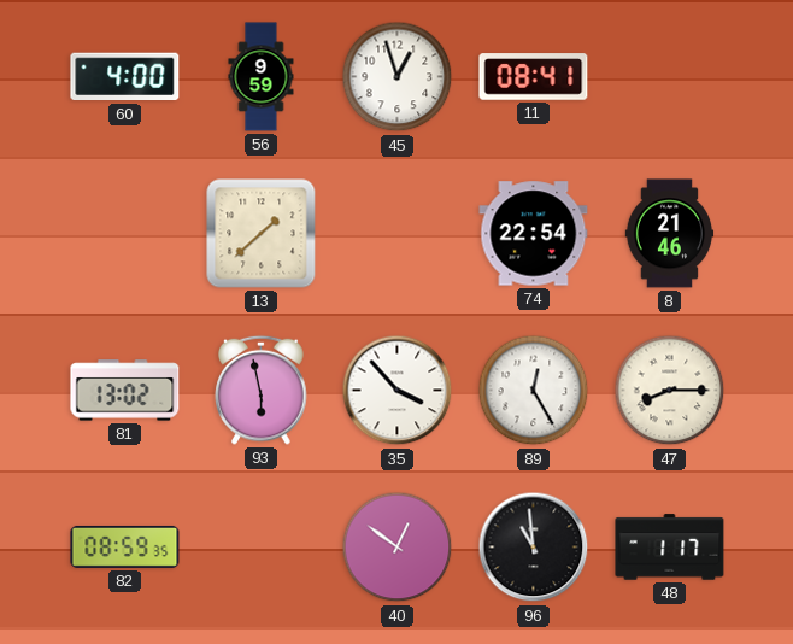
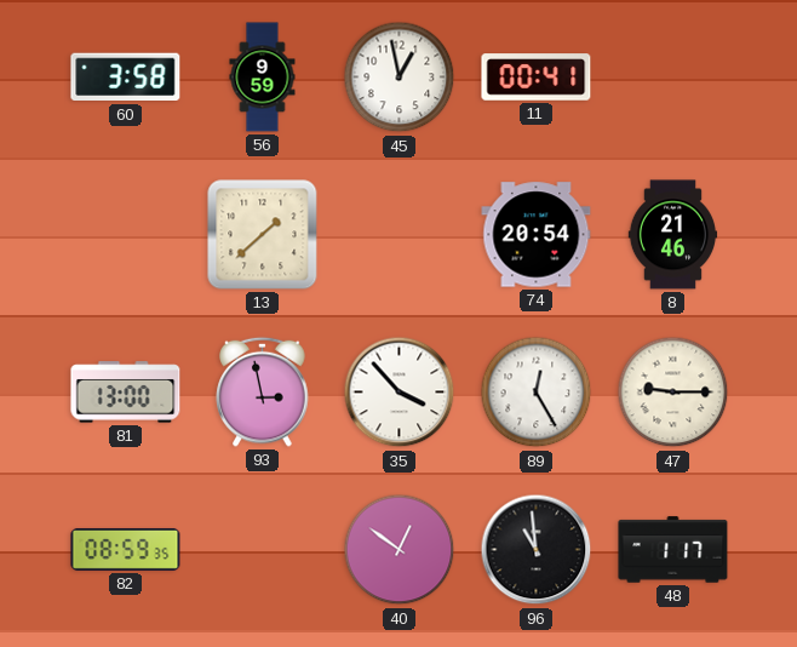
60: 4:00 -> 3:58
45: 12:57 -> 12:58
11: 08:41 -> 00:41
74: 22:54 -> 20:54
81: 13:02 -> 13:00
93: 5:58 -> 2:58
47: 8:15 -> 9:15
